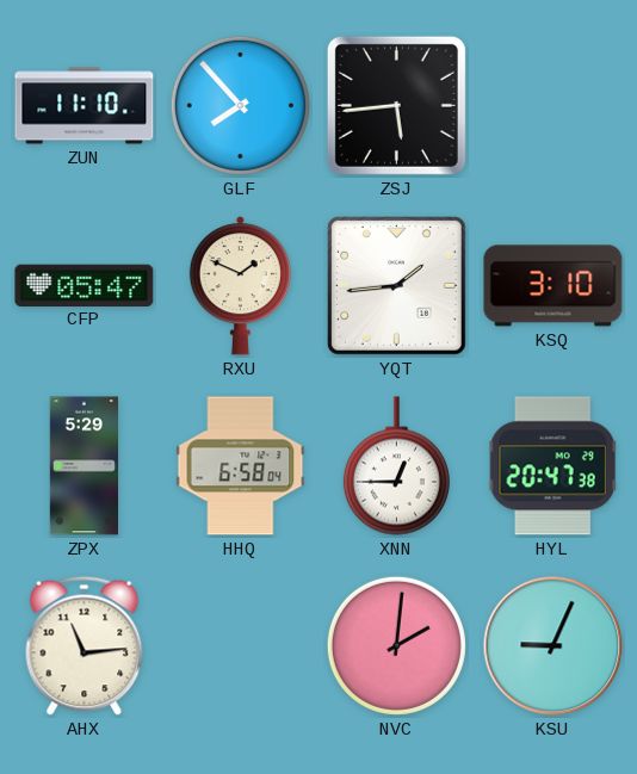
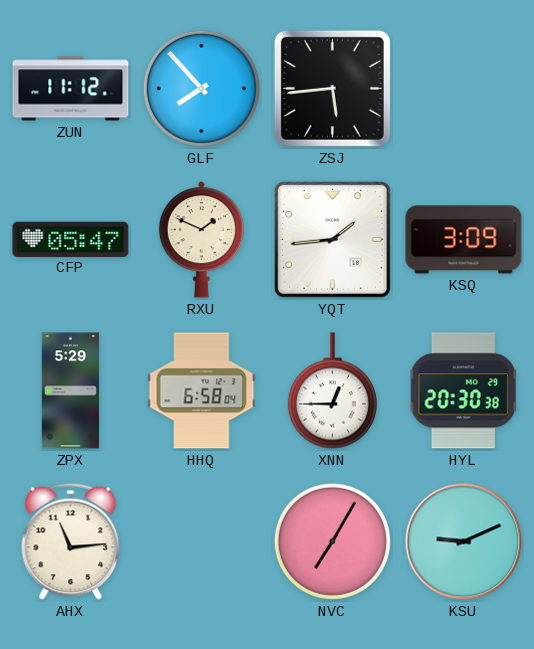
ZUN: 11:10 -> 11:12
KSQ: 3:10 -> 3:09
HYL: 20:47 -> 20:30
NVC: 2:01 -> 7:05
KSU: 9:04 -> 9:11
